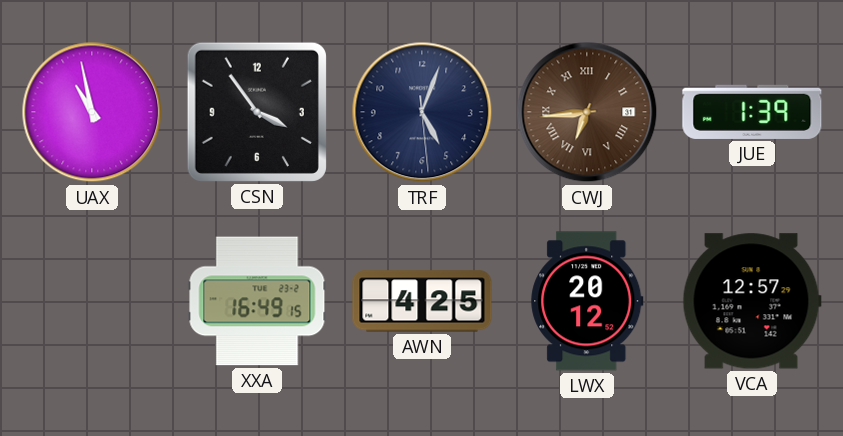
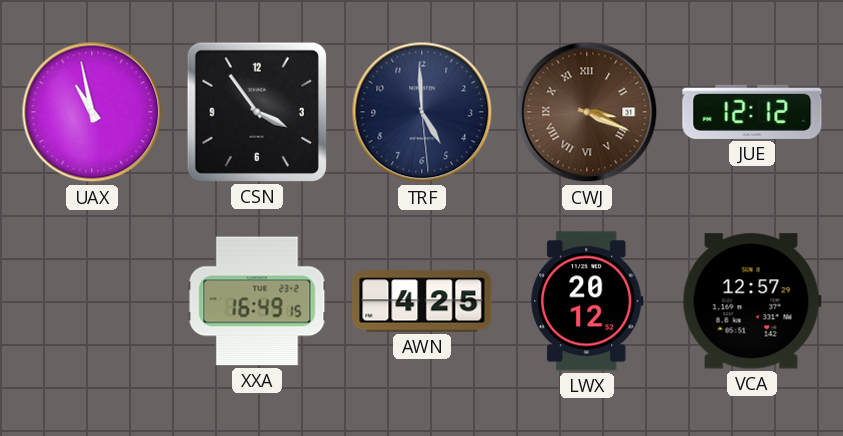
TRF: 5:03 -> 4:59
CWJ: 6:44 -> 3:19
JUE: 1:39 -> 12:12
